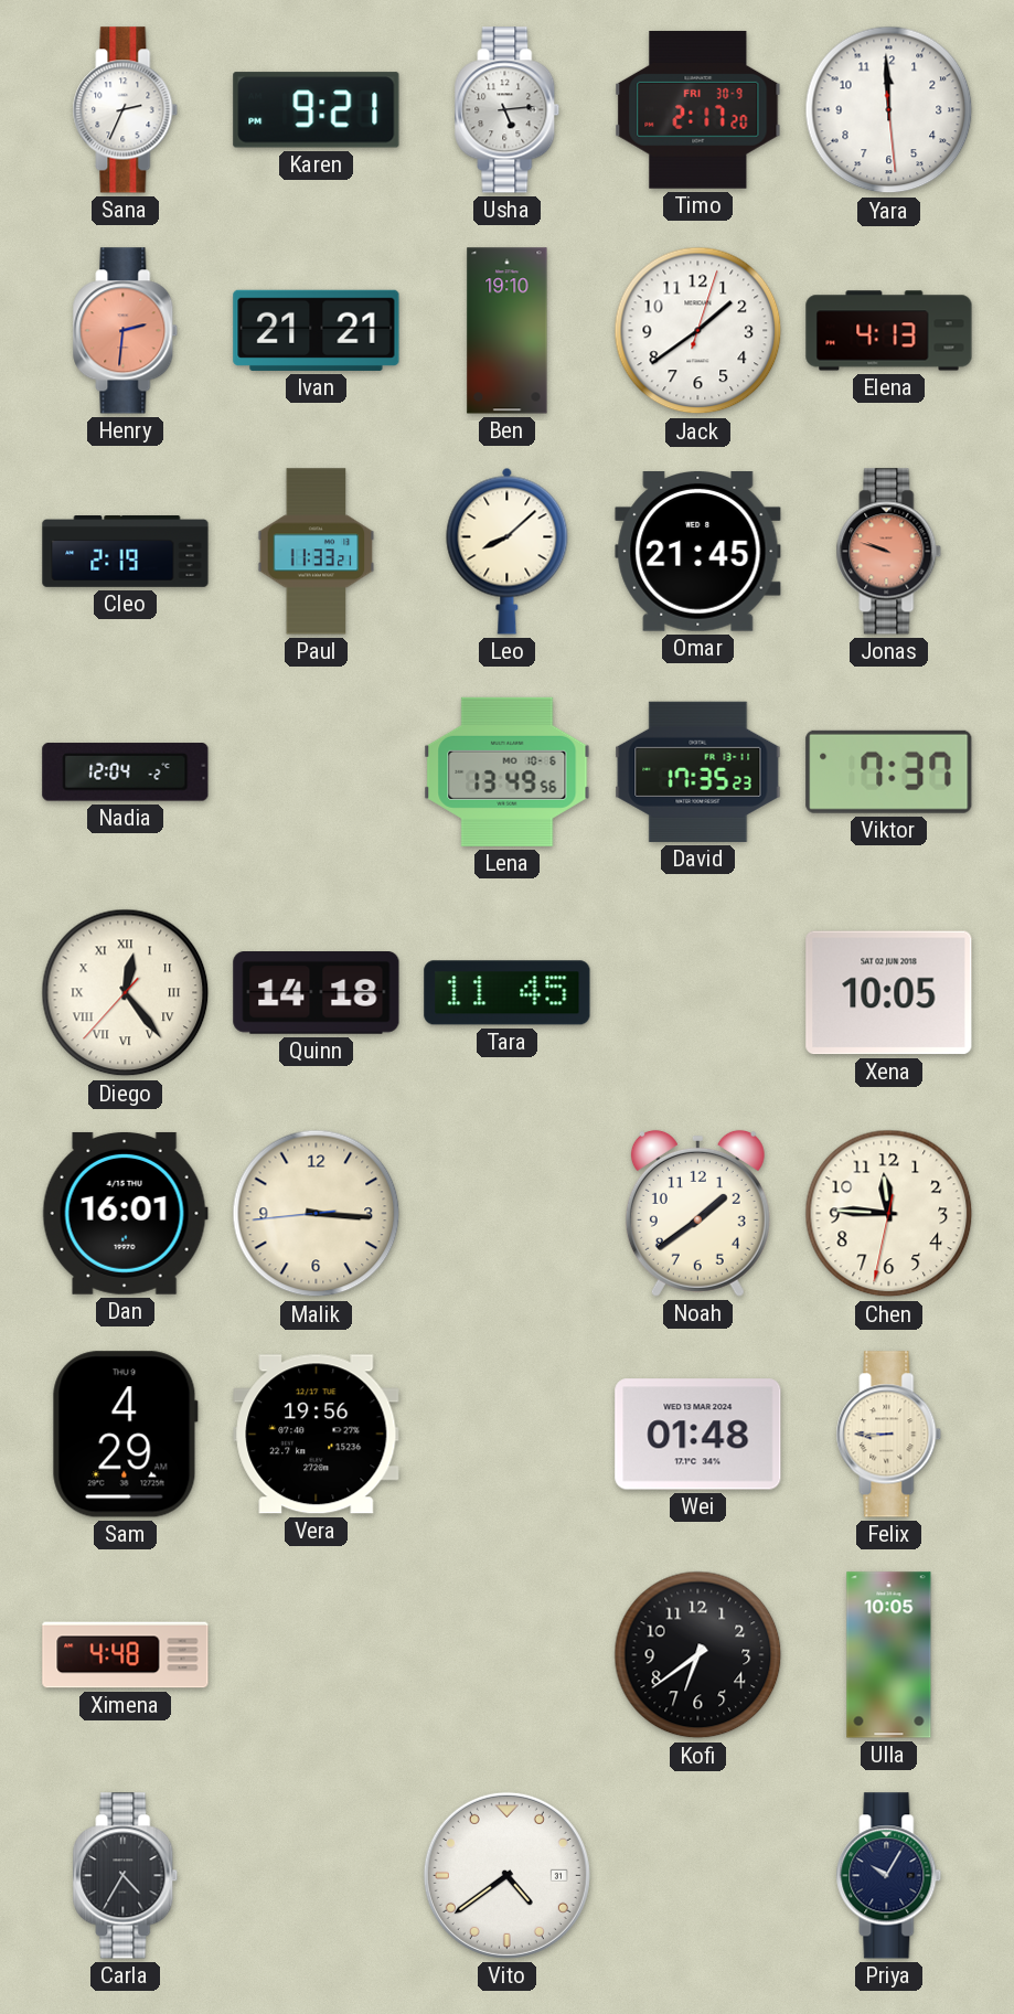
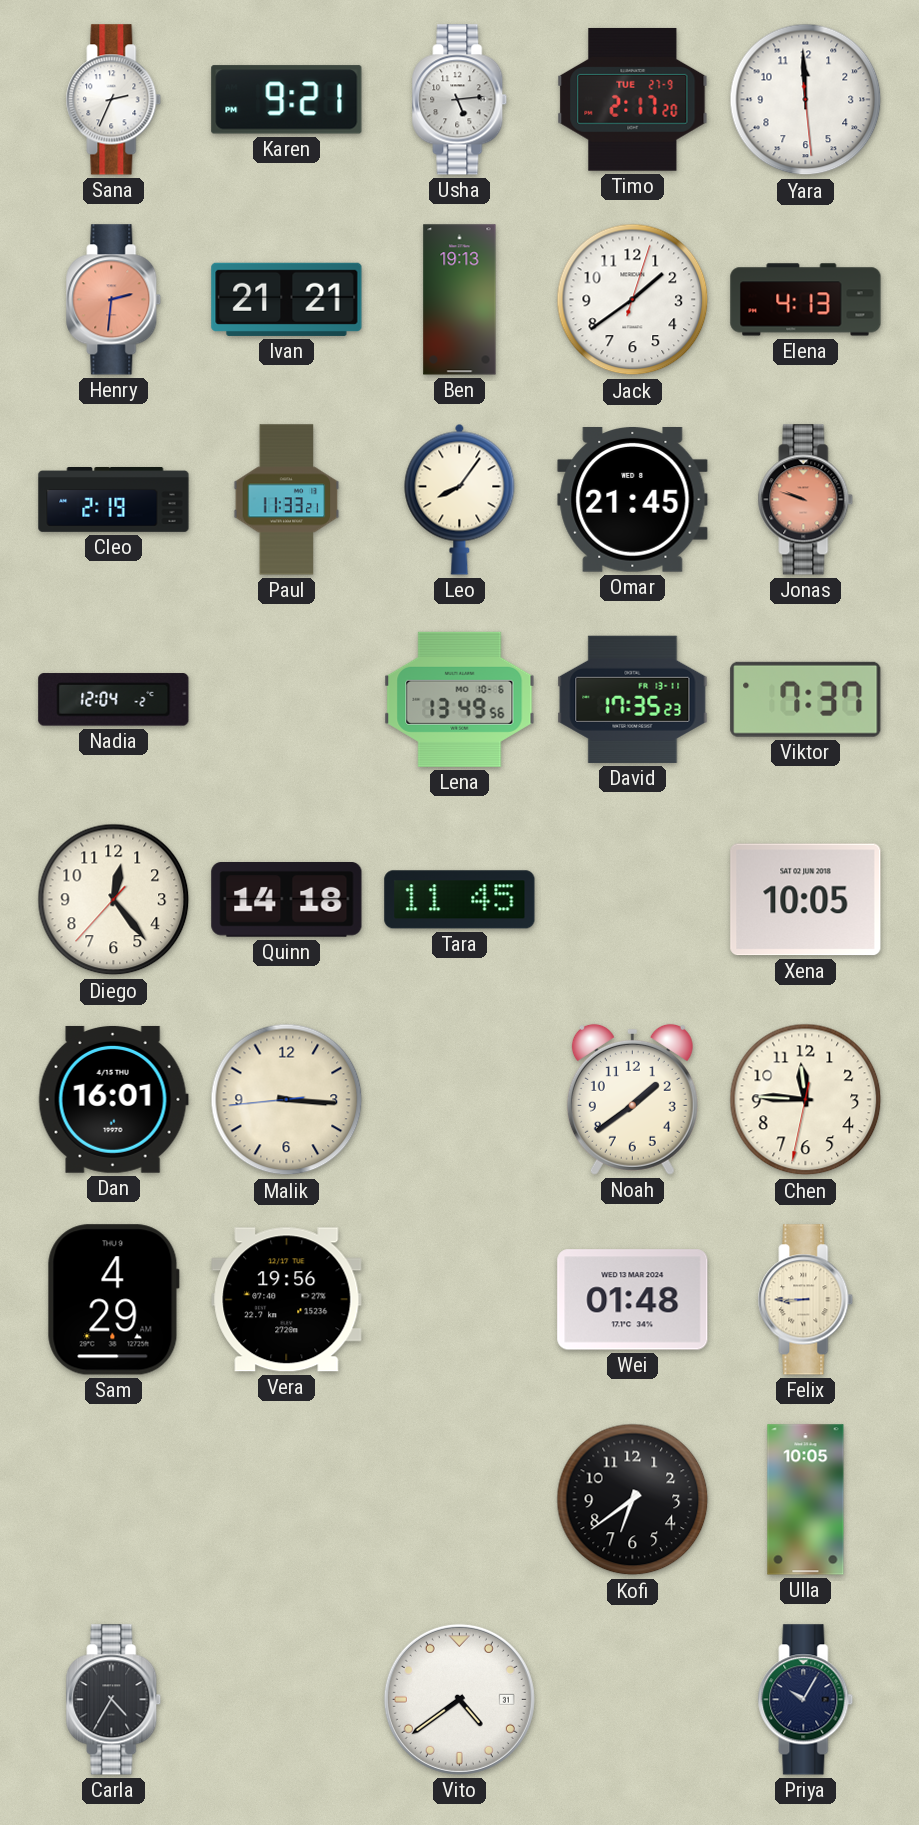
Timo date: FRI 30-9 -> TUE 27-9
Ben: 19:10 -> 19:13
Leo: 8:08 -> 8:06
Diego numerals: Roman -> Arabic
Ximena: 4:48 -> none
